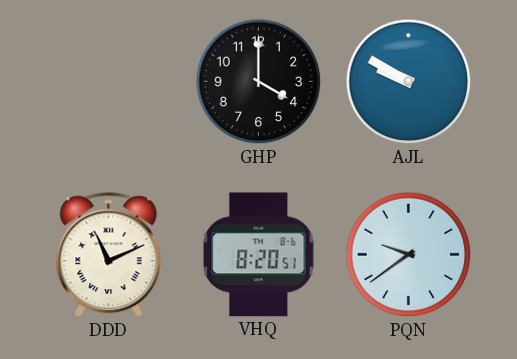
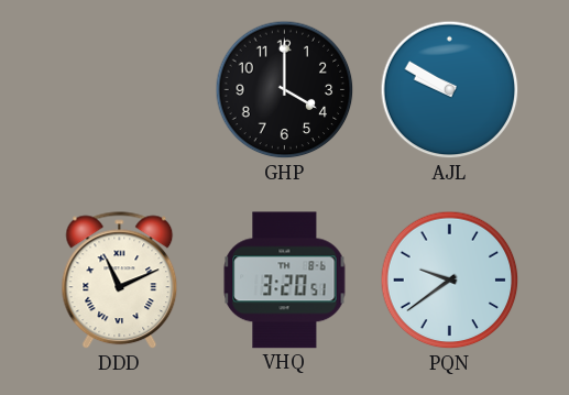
VHQ: 8:20 -> 3:20
